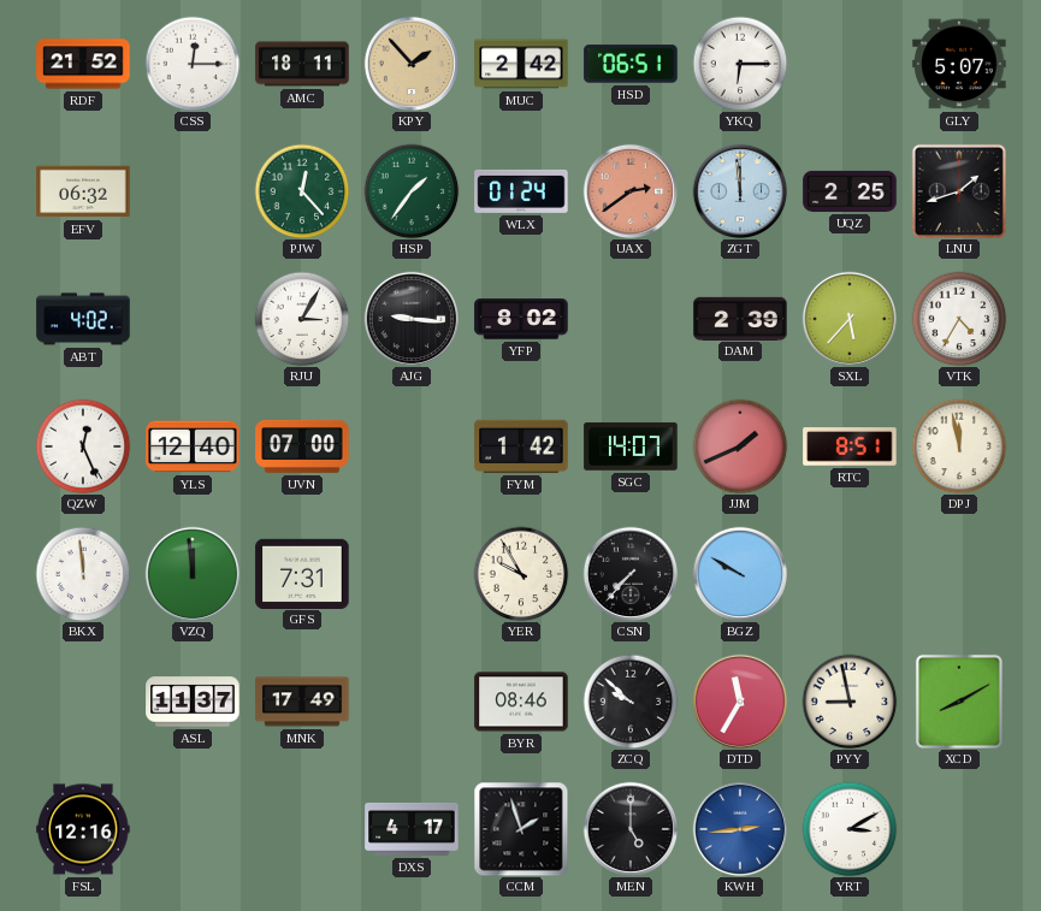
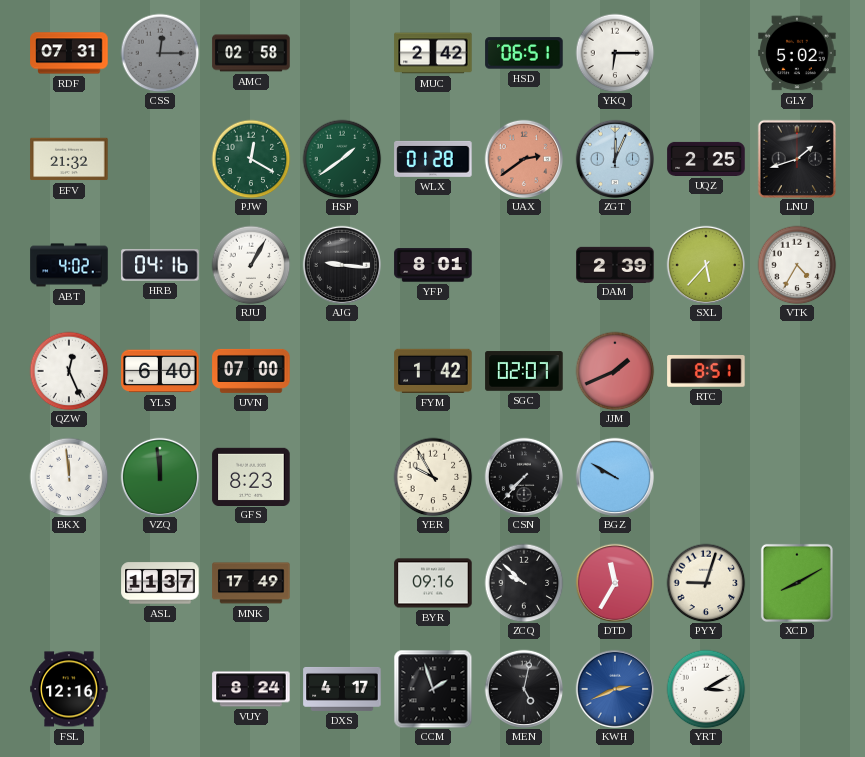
RDF: 21:52 -> 07:31
CSS dial: white -> grey
AMC: 18:11 -> 02:58
KPY: 1:53 -> none
GLY: 5:07 -> 5:02
EFV: 06:32 -> 21:32
PJW: 12:23 -> 12:20
HSP: 1:36 -> 1:39
WLX: 01:24 -> 01:28
ZGT: 11:59 -> 12:04
HRB: none -> 04:16
RJU: 3:05 -> 1:05
YFP: 8:02 -> 8:01
YLS: 12:40 -> 6:40
SGC: 14:07 -> 02:07
DPJ: 11:58 -> none
GFS: 7:31 -> 8:23
BYR: 08:46 -> 09:16
PYY: 8:58 -> 9:03
VUY: none -> 8:24
MEN: 5:00 -> 5:02
KWH: 2:44 -> 2:41
